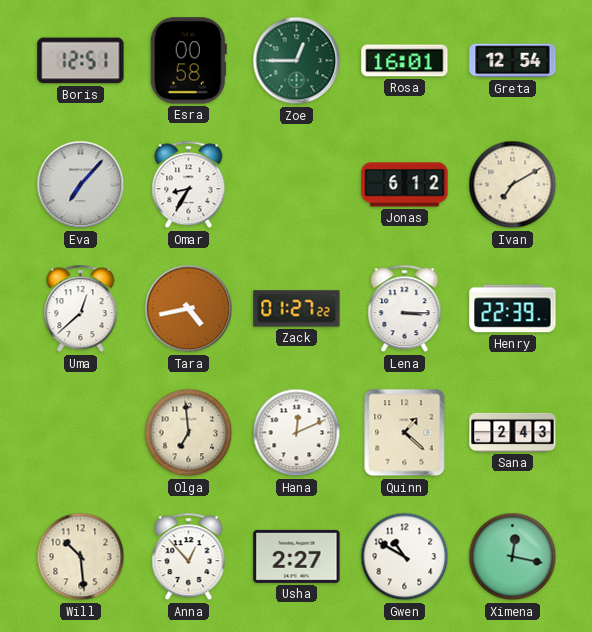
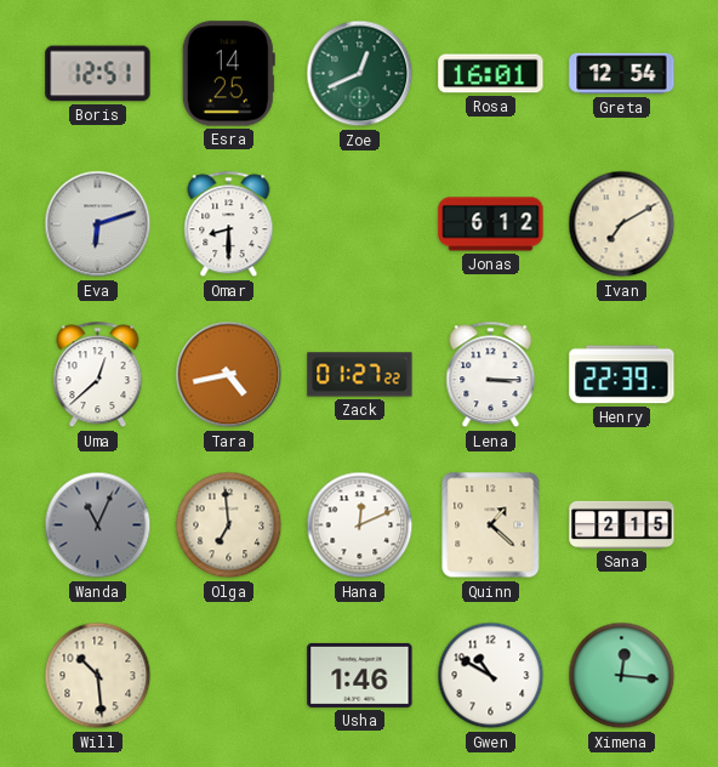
Esra: 00:58 -> 14:25
Zoe: 12:45 -> 12:41
Eva: 7:07 -> 6:12
Omar: 8:35 -> 8:30
Wanda: none -> 11:04
Sana: 2:43 -> 2:15
Anna: 12:53 -> none
Usha: 2:27 -> 1:46
Ximena: 12:17 -> 12:16
